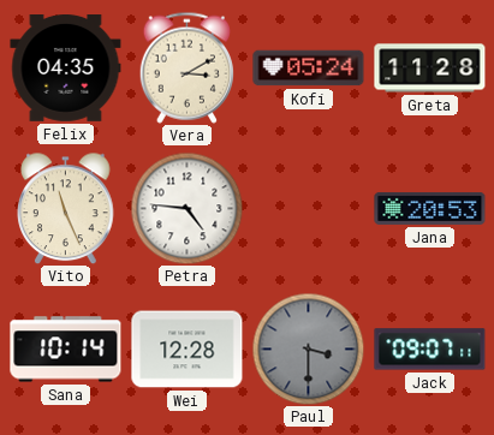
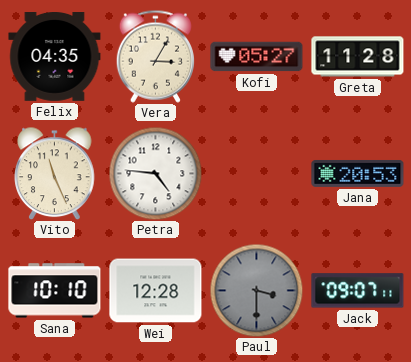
Vera: 3:10 -> 3:05
Kofi: 05:24 -> 05:27
Sana: 10:14 -> 10:10
